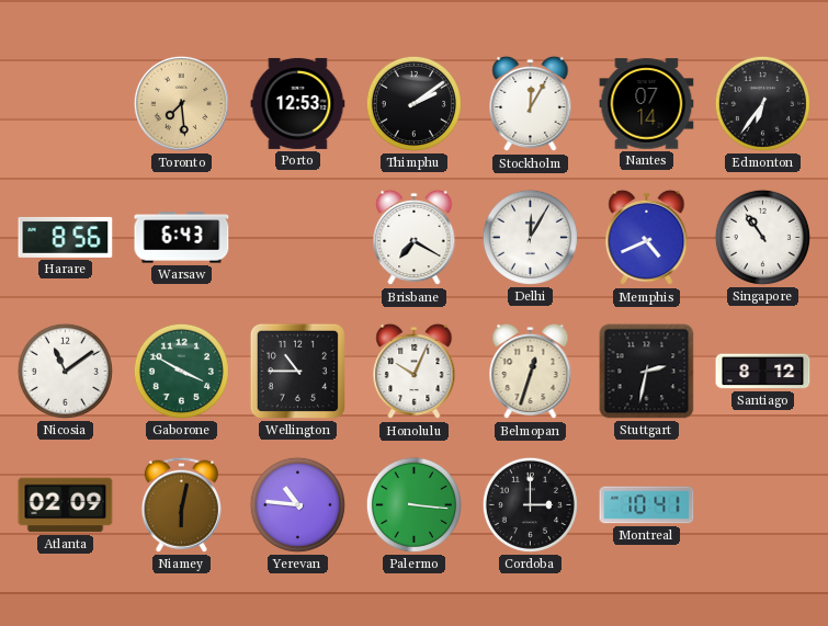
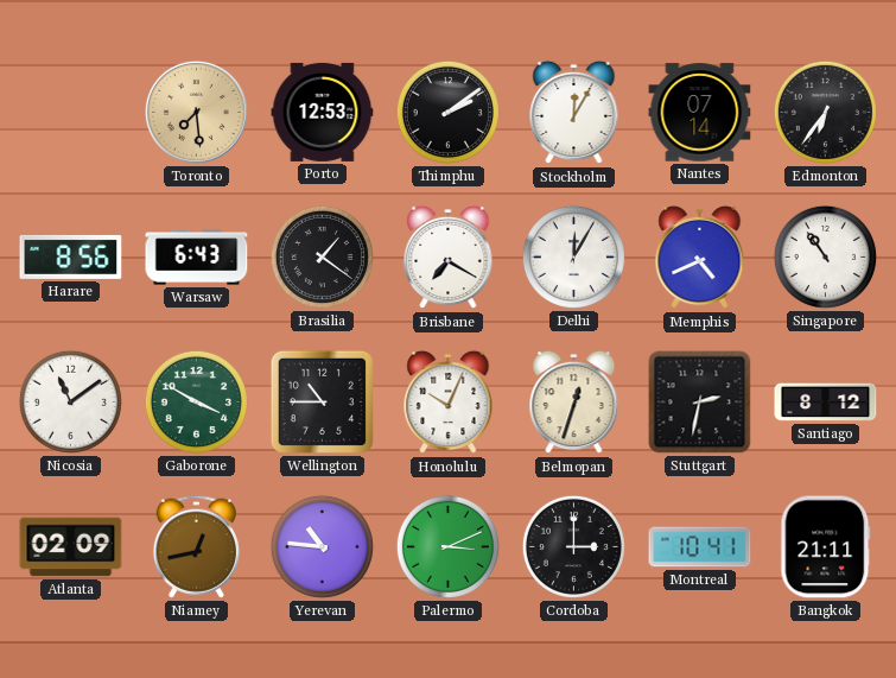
Brasilia: none -> 1:21
Niamey: 6:02 -> 12:43
Palermo: 3:16 -> 3:11
Bangkok: none -> 21:11
